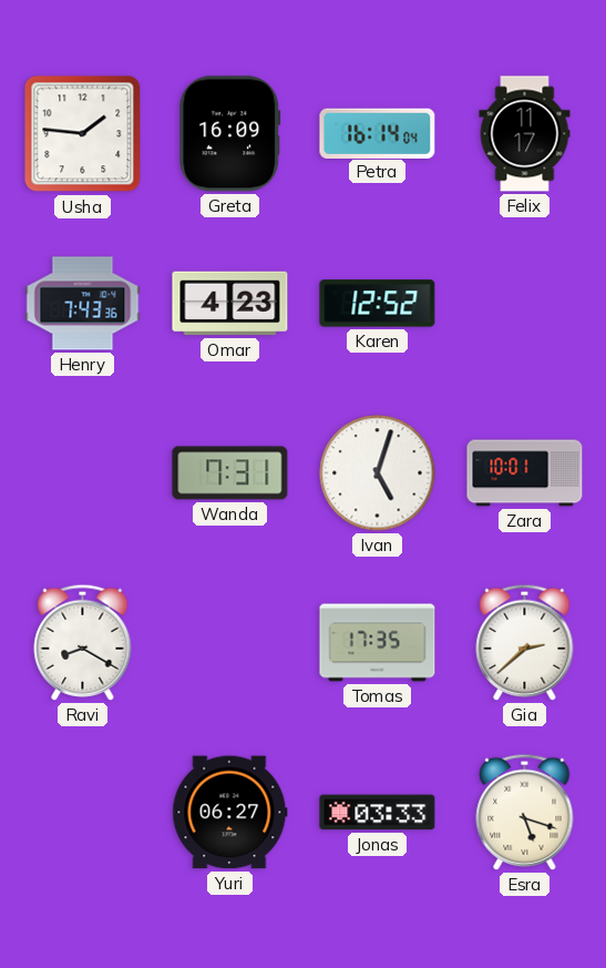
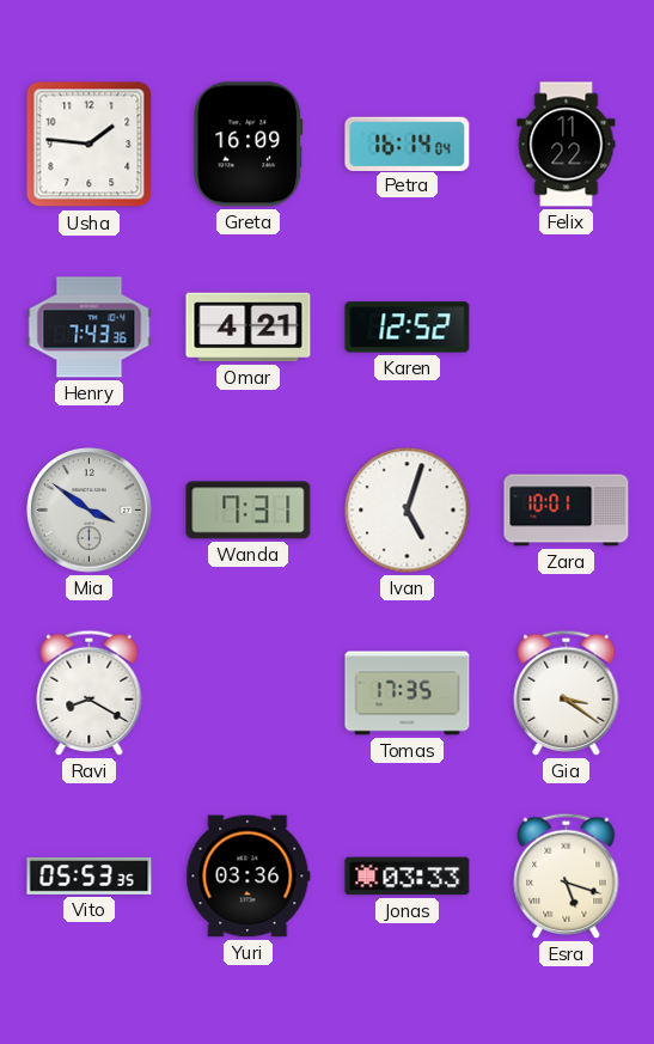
Felix: 11:17 -> 11:22
Omar: 4:23 -> 4:21
Mia: none -> 3:51
Gia: 2:38 -> 3:21
Vito: none -> 05:53
Yuri: 06:27 -> 03:36
